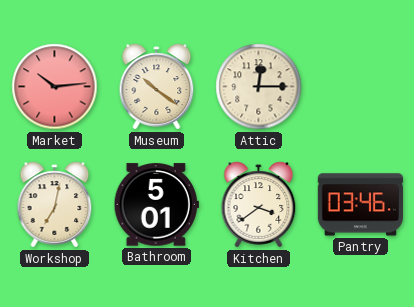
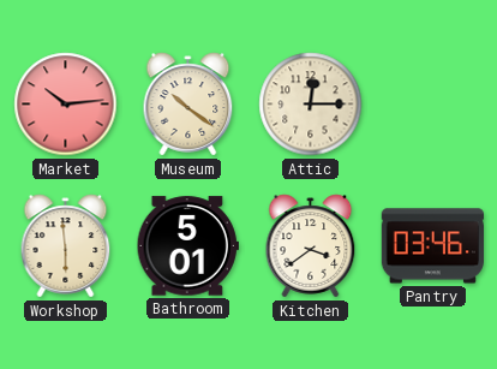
Workshop: 7:02 -> 5:59
